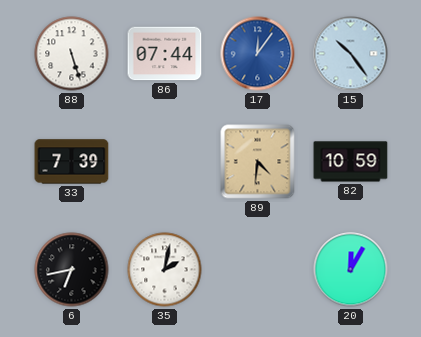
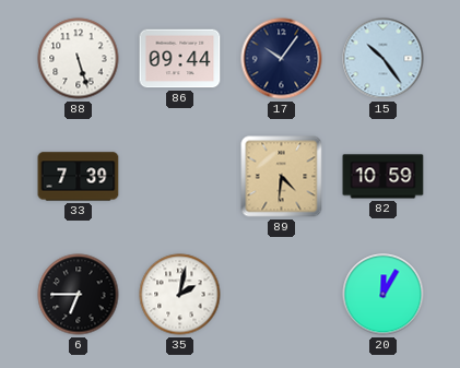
86: 07:44 -> 09:44
17: 12:06 -> 10:06
17 dial: blue -> navy
6: 6:43 -> 6:45
